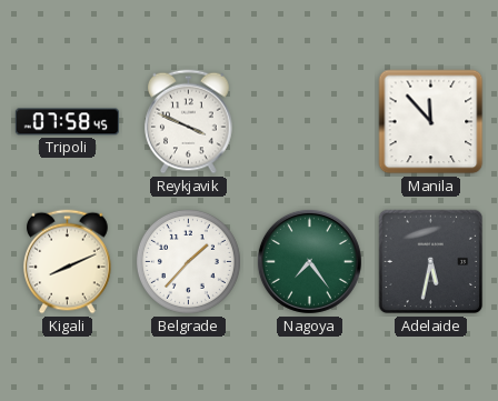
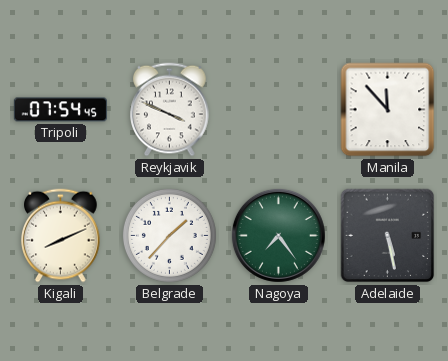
Tripoli: 07:58 -> 07:54
Adelaide: 5:32 -> 5:28
